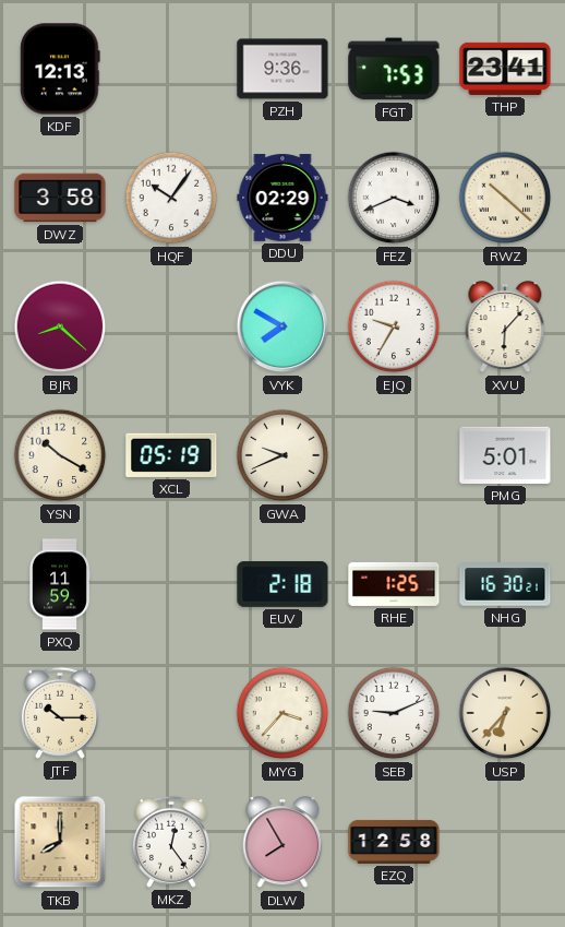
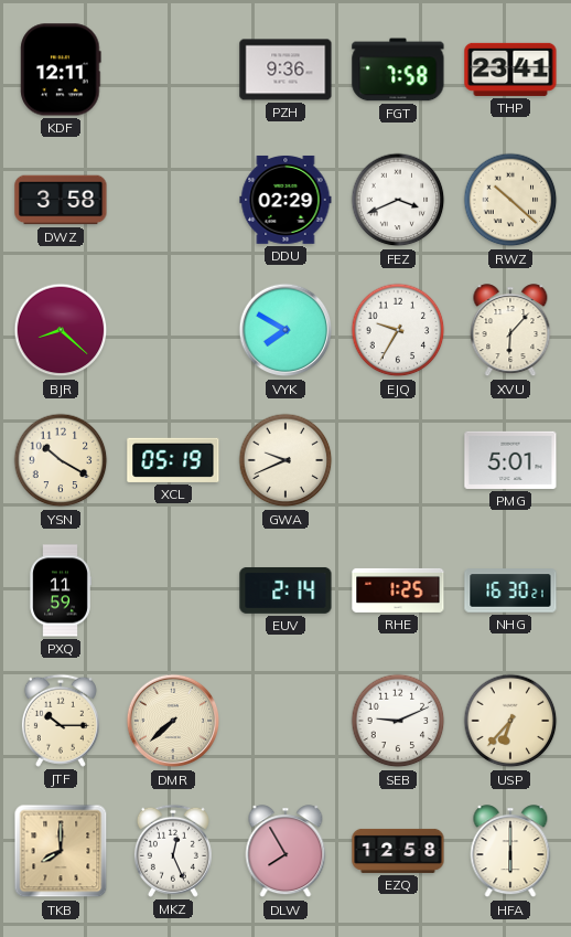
KDF: 12:13 -> 12:11
FGT: 7:53 -> 7:58
HQF: 10:06 -> none
EUV: 2:18 -> 2:14
DMR: none -> 7:38
MYG: 3:37 -> none
MKZ: 12:24 -> 12:26
HFA: none -> 6:00
